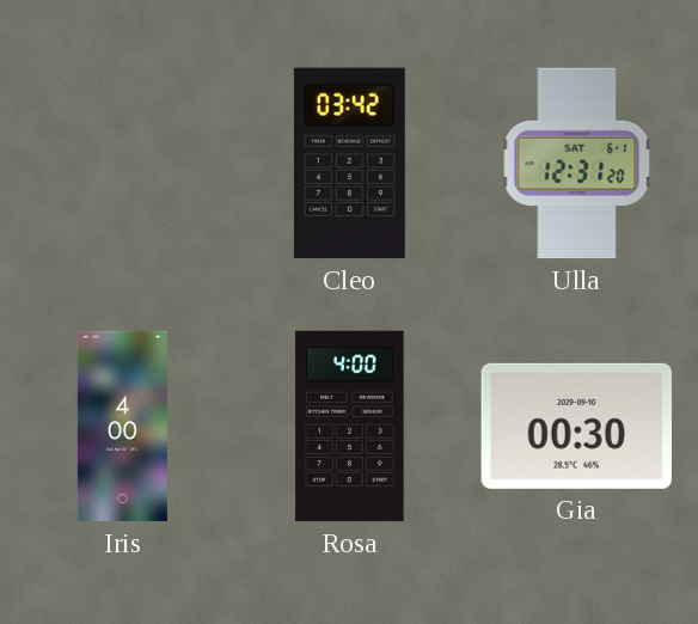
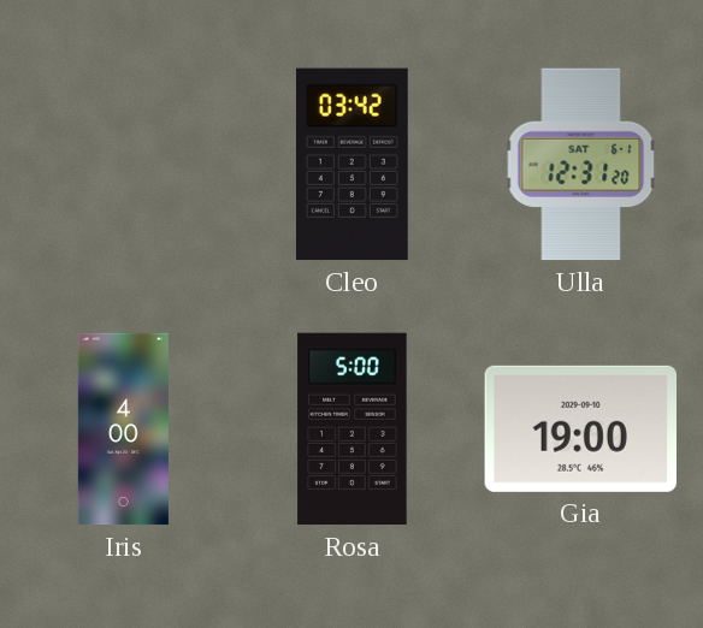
Rosa: 4:00 -> 5:00
Gia: 00:30 -> 19:00
